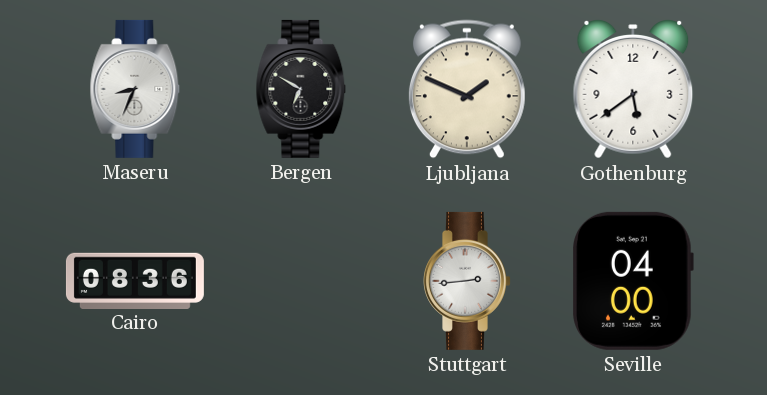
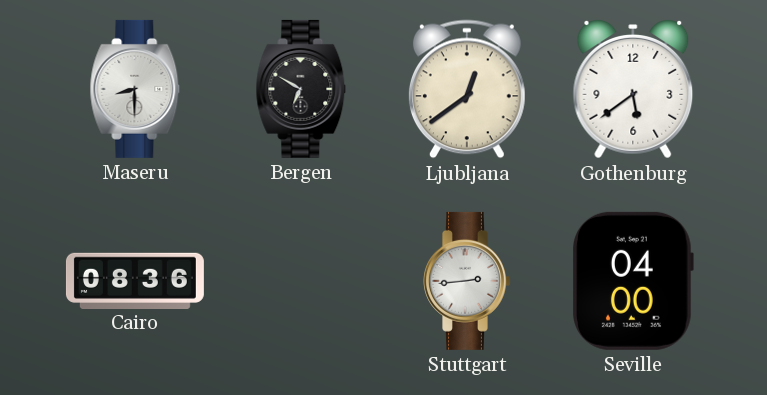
Maseru: 8:34 -> 8:30
Ljubljana: 1:49 -> 12:39
